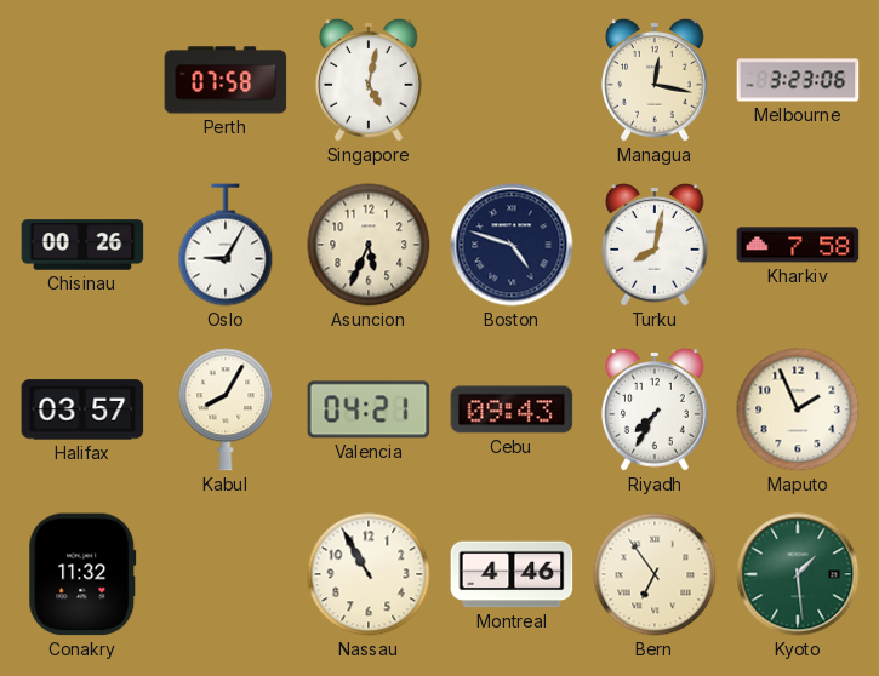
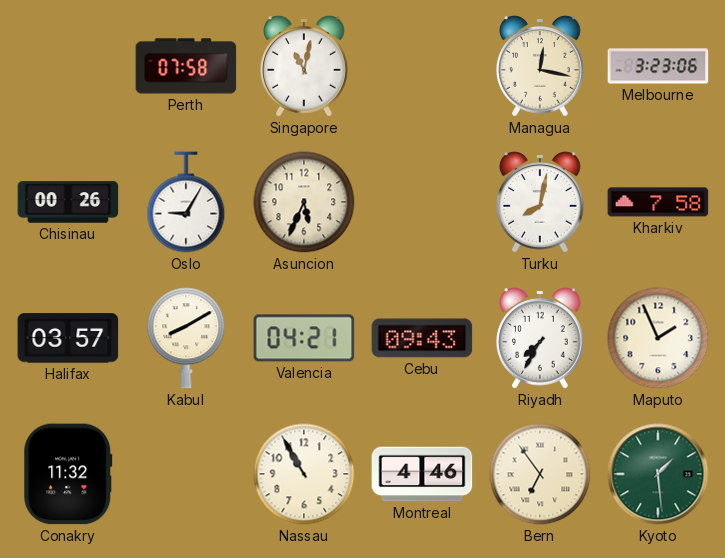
Singapore: 5:02 -> 11:02
Boston: 4:48 -> none
Kabul: 8:05 -> 8:10
